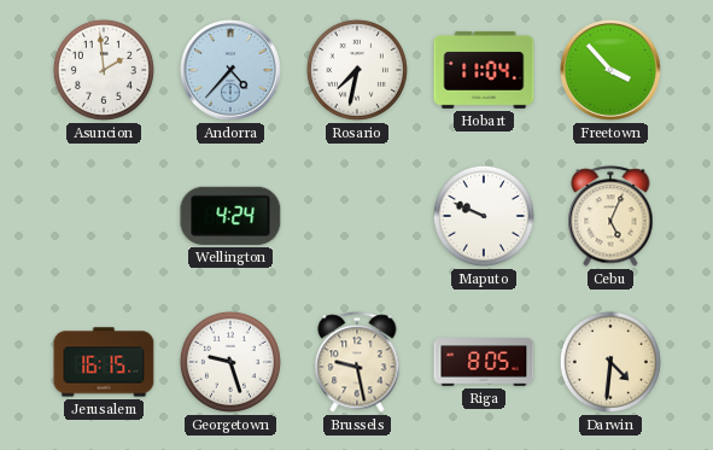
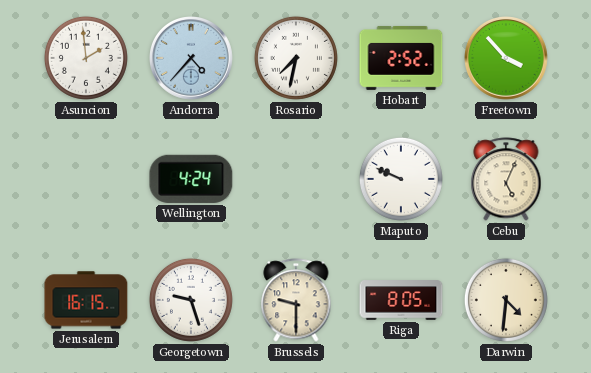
Hobart: 11:04 -> 2:52
Brussels: 9:28 -> 9:30
